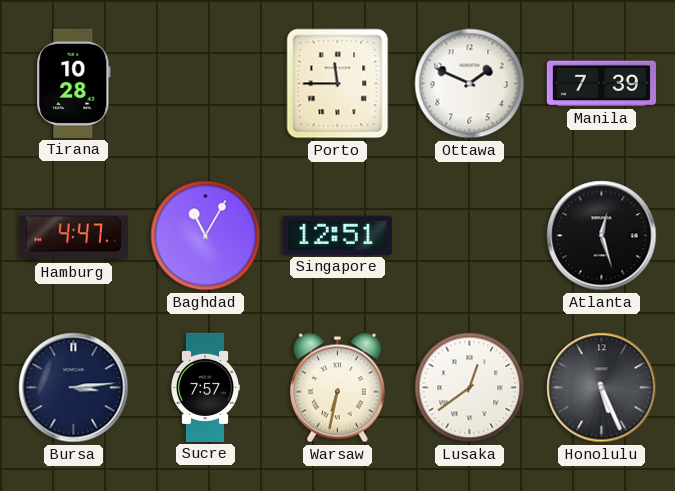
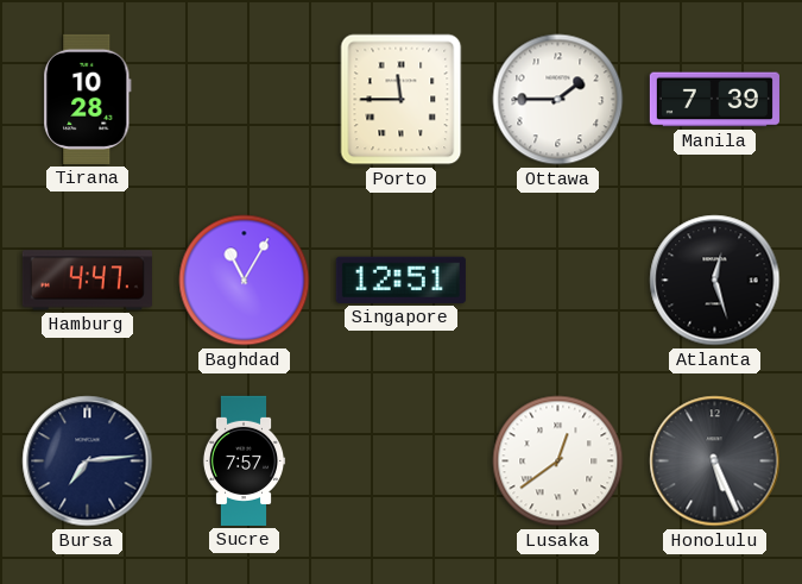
Ottawa: 1:49 -> 1:45
Bursa: 3:14 -> 7:14
Warsaw: 6:32 -> none
